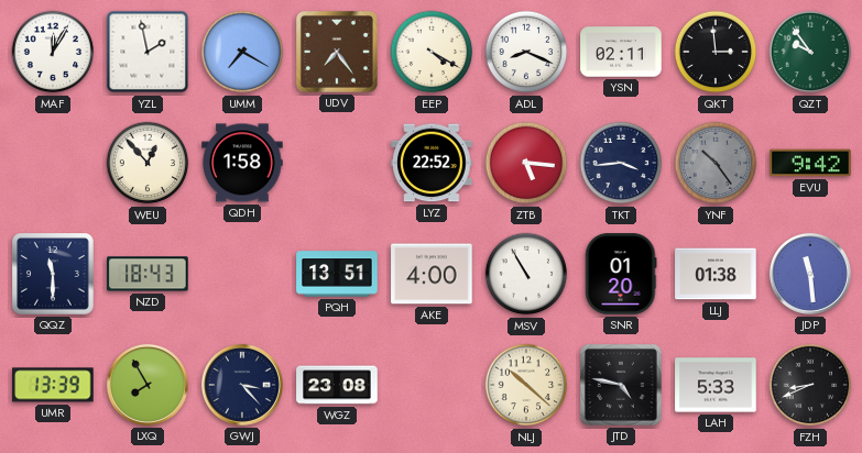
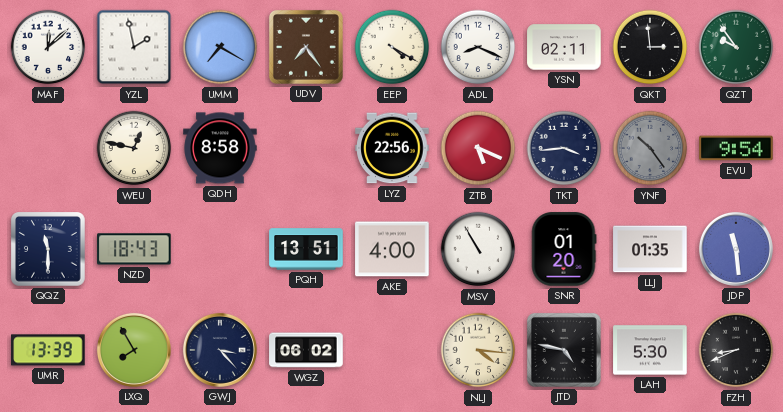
MAF: 12:05 -> 12:08
WEU: 12:53 -> 12:47
QDH: 1:58 -> 8:58
LYZ: 22:52 -> 22:56
ZTB: 5:16 -> 5:19
EVU: 9:42 -> 9:54
LLJ: 01:38 -> 01:35
WGZ: 23:08 -> 06:02
NLJ: 10:22 -> 4:16
LAH: 5:33 -> 5:30
